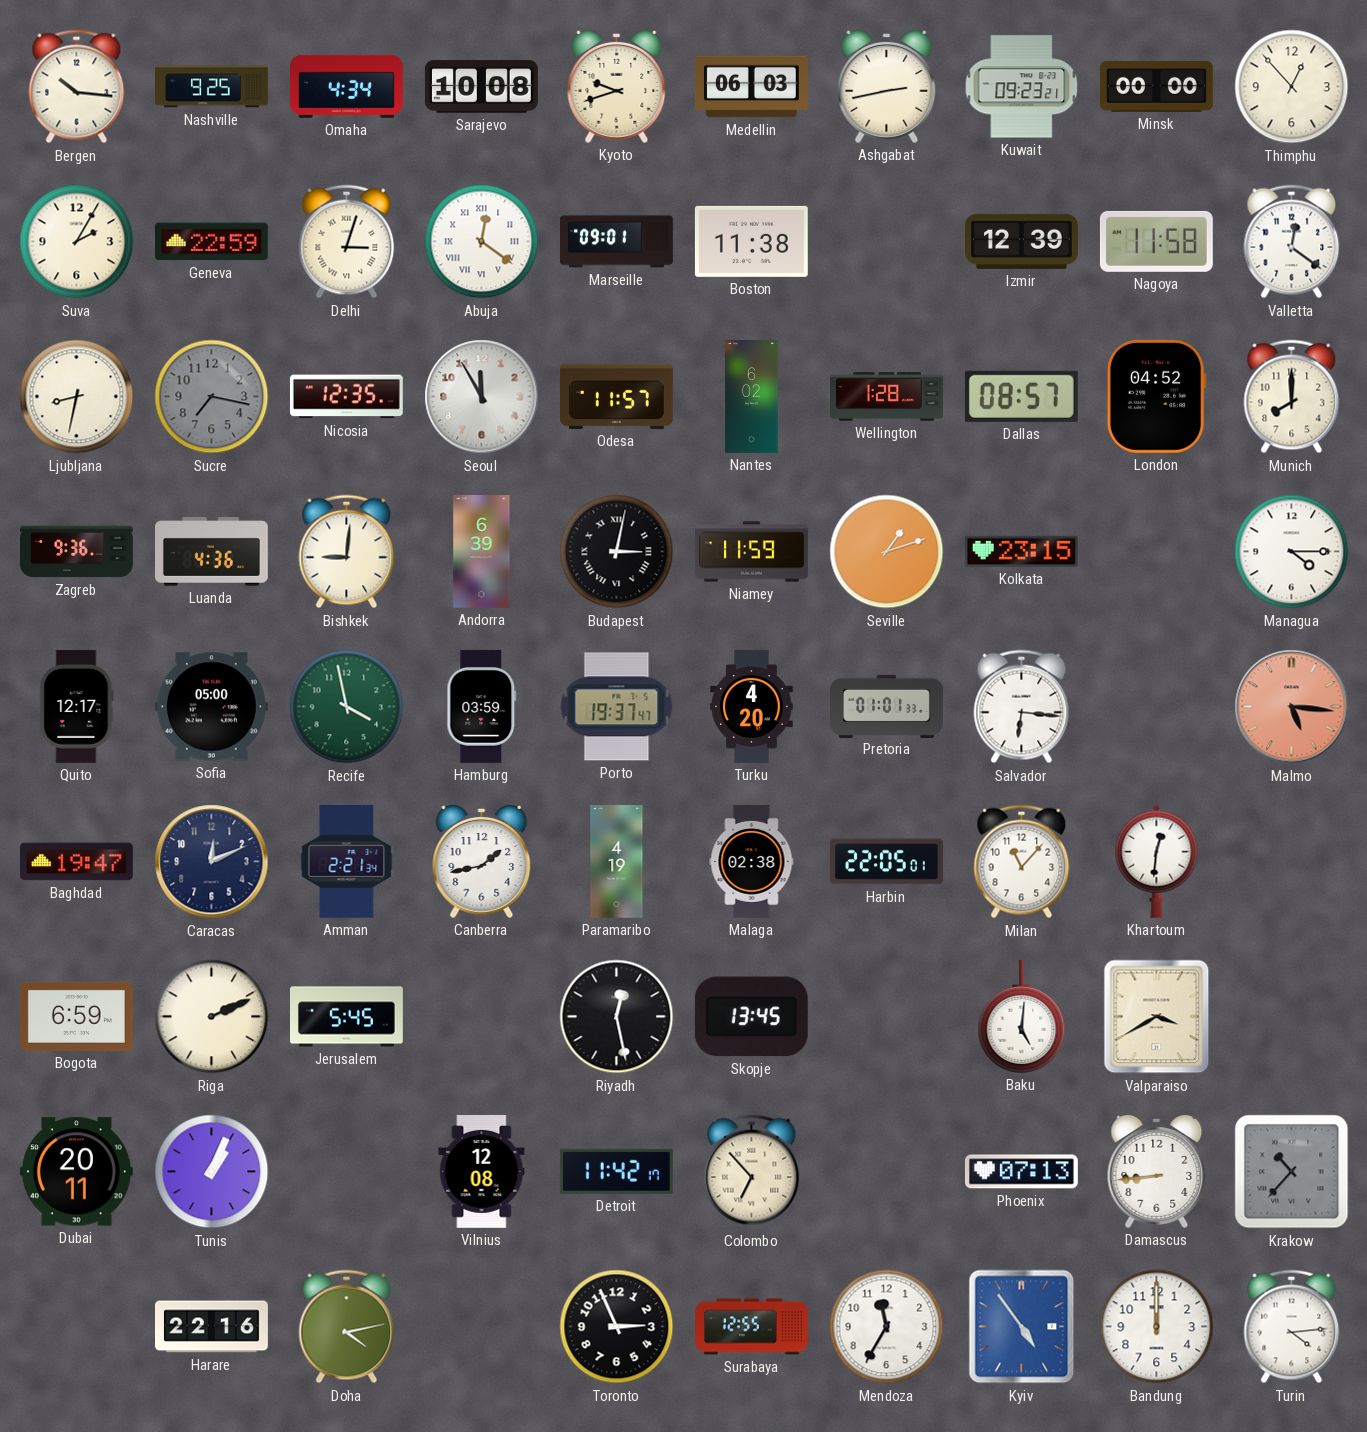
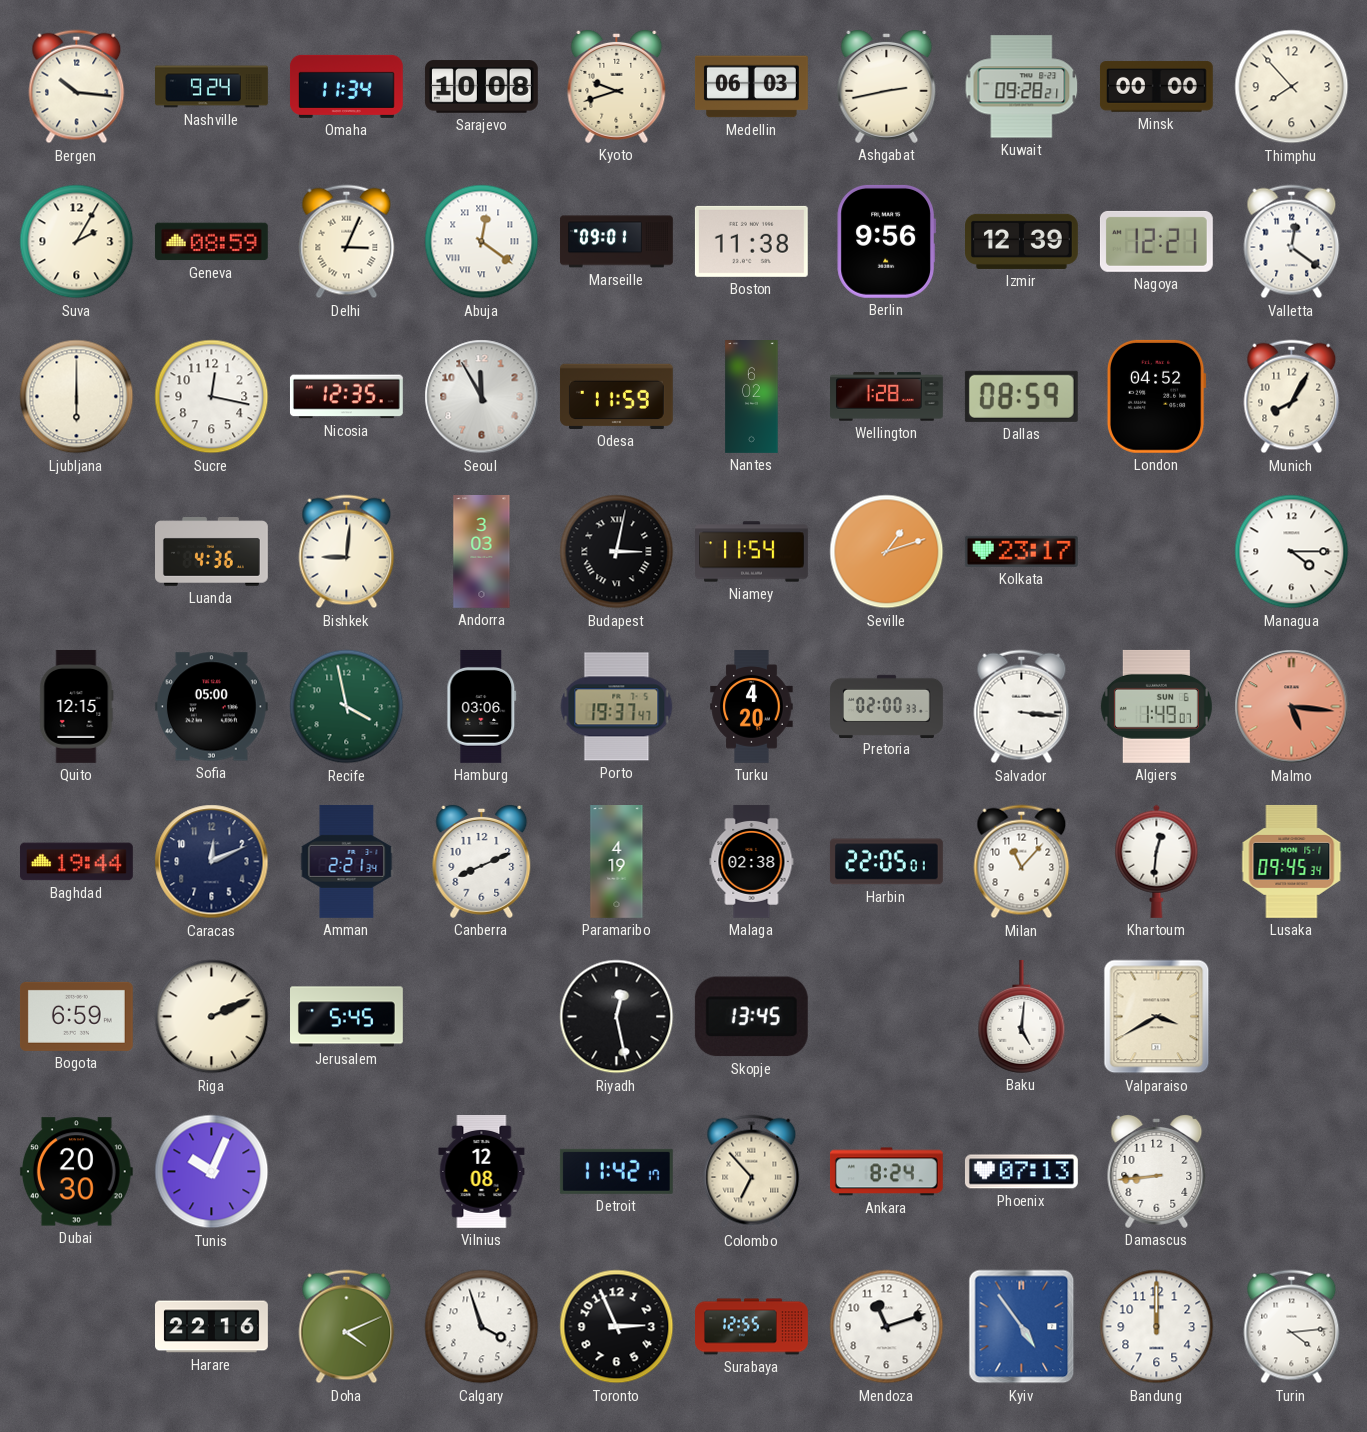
Nashville: 9:25 -> 9:24
Omaha: 4:34 -> 11:34
Kuwait: 09:23 -> 09:28
Thimphu: 12:53 -> 7:53
Geneva: 22:59 -> 08:59
Delhi: 3:03 -> 3:04
Berlin: none -> 9:56
Nagoya: 11:58 -> 12:21
Ljubljana: 8:32 -> 6:00
Sucre: 7:17 -> 12:17
Sucre dial: grey -> white
Odesa: 11:57 -> 11:59
Dallas: 08:57 -> 08:59
Munich: 8:00 -> 8:05
Zagreb: 9:36 -> none
Andorra: 6:39 -> 3:03
Niamey: 11:59 -> 11:54
Kolkata: 23:15 -> 23:17
Quito: 12:17 -> 12:15
Hamburg: 03:59 -> 03:06
Pretoria: 01:01 -> 02:00
Salvador: 6:16 -> 3:16
Algiers: none -> 1:49
Baghdad: 19:47 -> 19:44
Canberra: 1:43 -> 8:11
Lusaka: none -> 09:45
Dubai: 20:11 -> 20:30
Tunis: 1:04 -> 10:04
Ankara: none -> 8:24
Krakow: 10:37 -> none
Doha: 4:13 -> 4:11
Calgary: none -> 3:57
Mendoza: 11:35 -> 11:12
